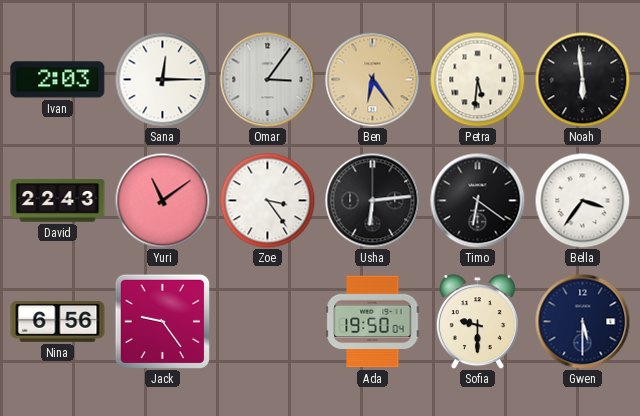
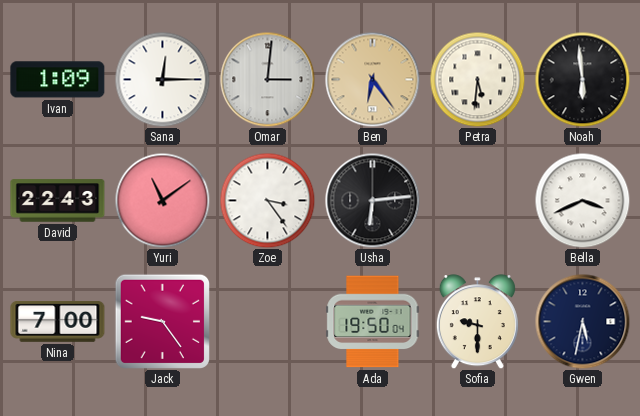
Ivan: 2:03 -> 1:09
Omar: 3:06 -> 3:01
Timo: 6:21 -> none
Bella: 3:36 -> 3:41
Nina: 6:56 -> 7:00
Gwen: 5:30 -> 5:32
